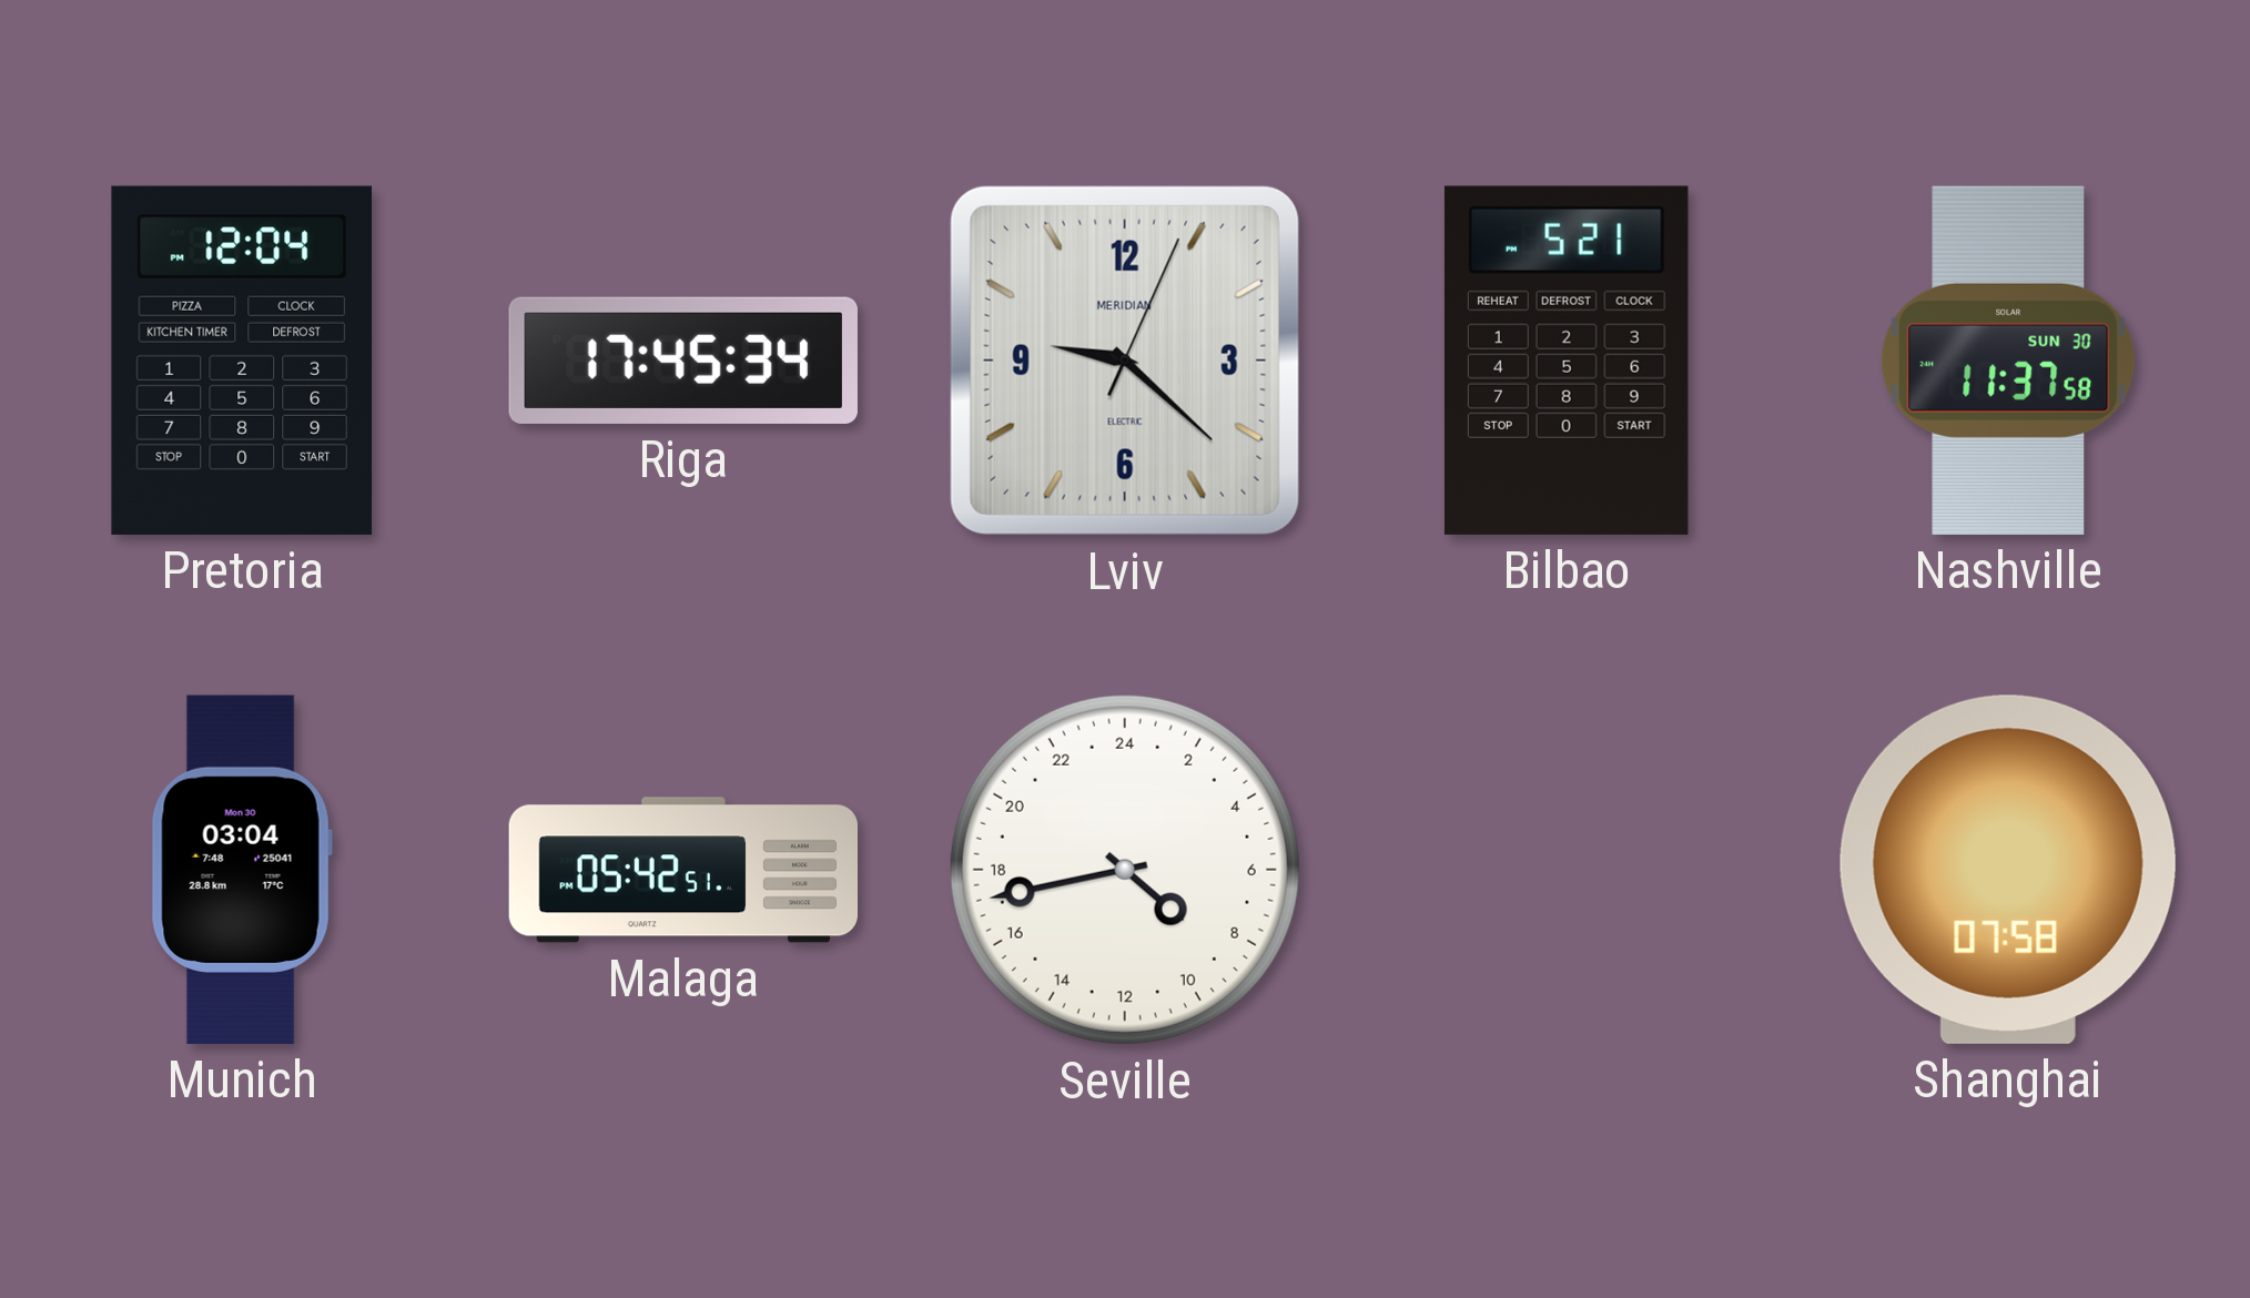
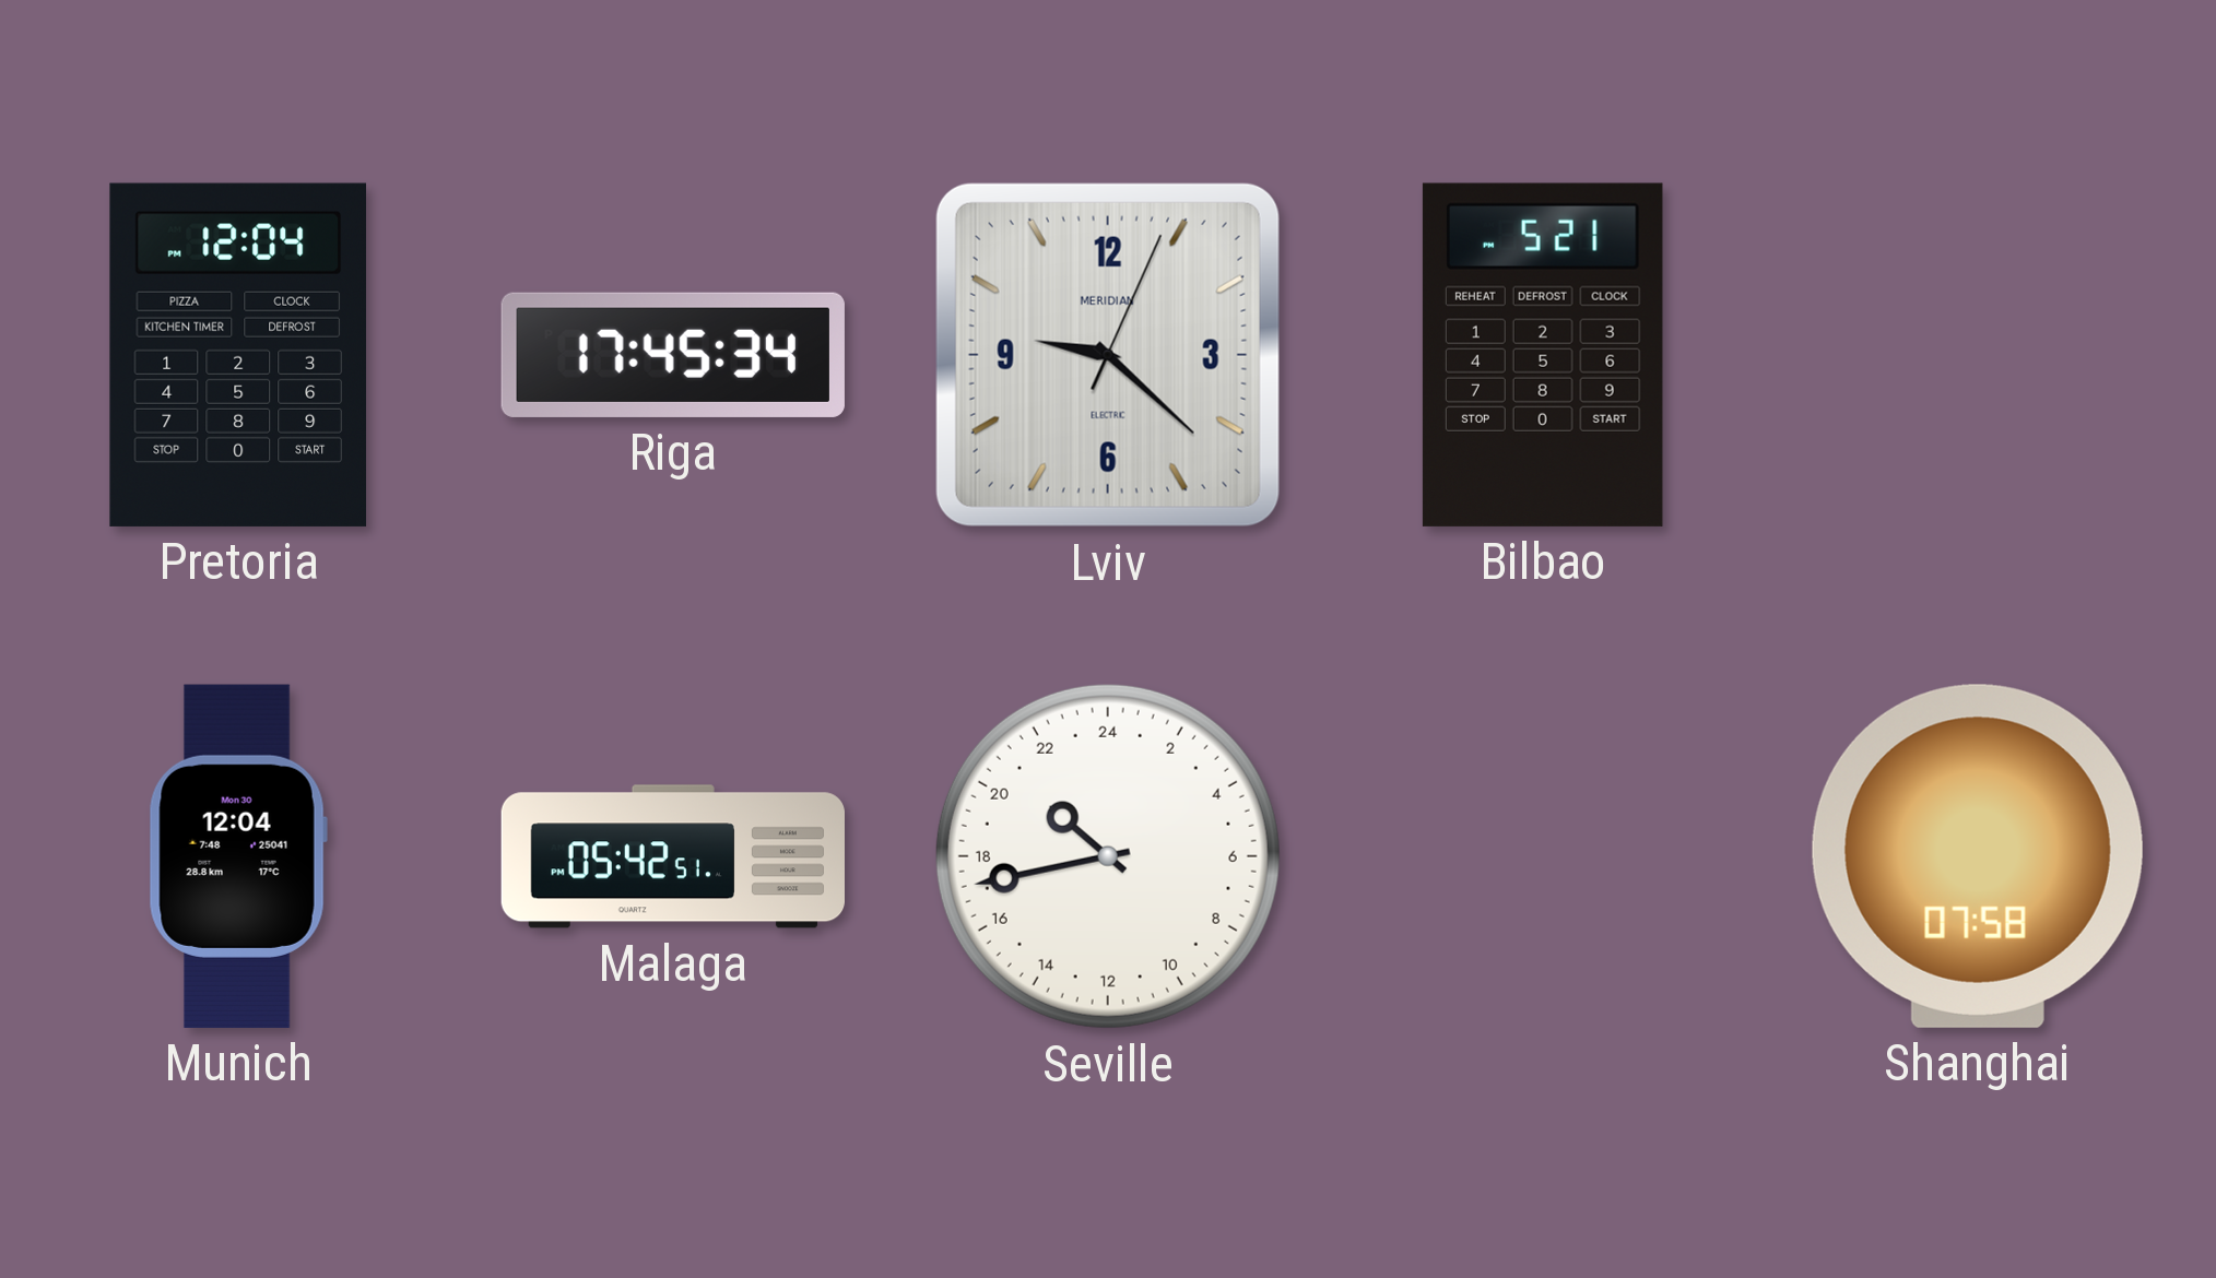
Nashville: 11:37 -> none
Munich: 03:04 -> 12:04
Seville: 8:43 -> 20:43
